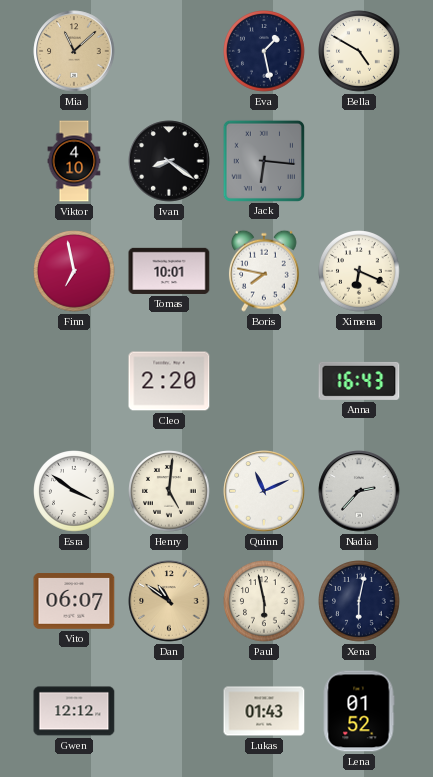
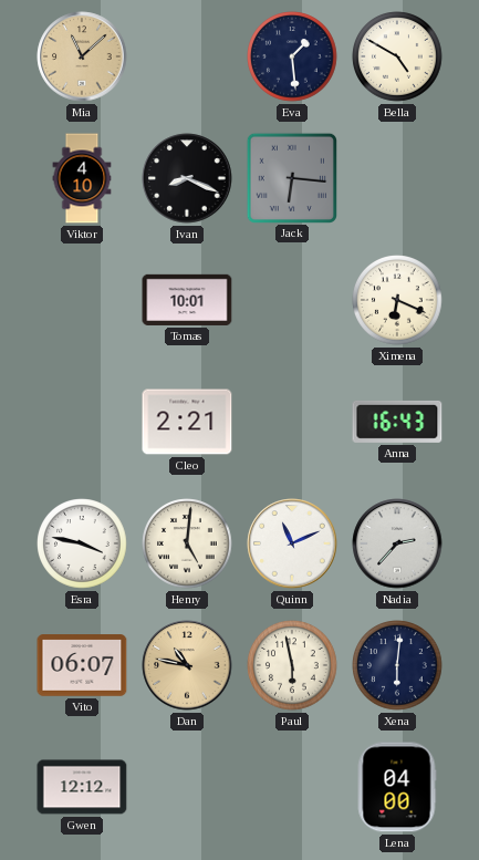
Eva: 1:28 -> 1:29
Ivan: 8:21 -> 8:19
Finn: 6:58 -> none
Boris: 7:47 -> none
Cleo: 2:20 -> 2:21
Esra: 3:51 -> 3:47
Dan: 10:51 -> 10:47
Xena: 6:02 -> 6:01
Lukas: 01:43 -> none
Lena: 01:52 -> 04:00
